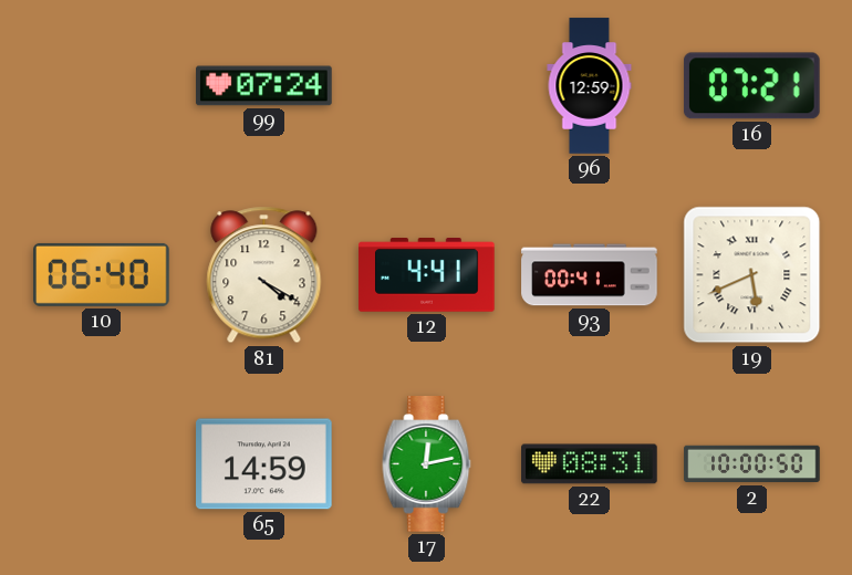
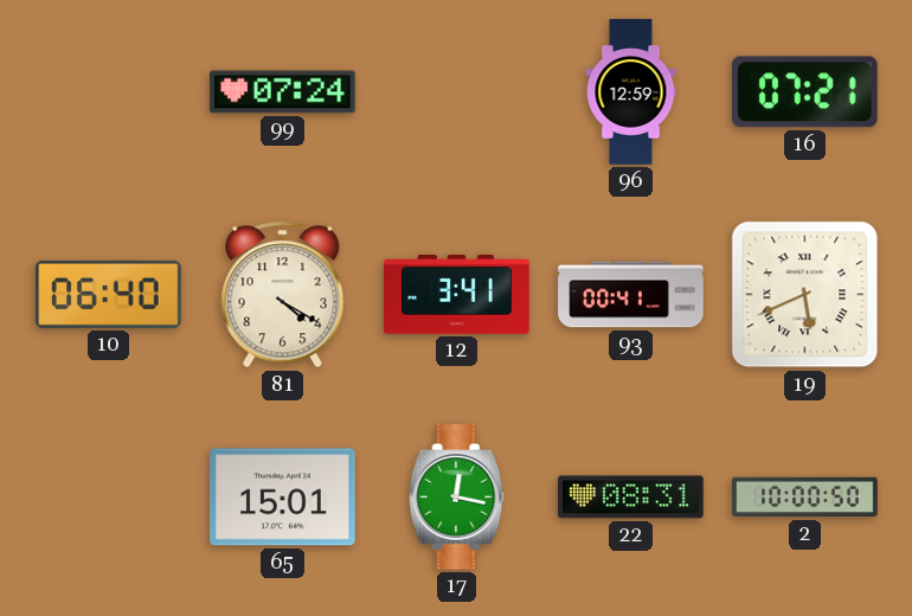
12: 4:41 -> 3:41
65: 14:59 -> 15:01
17: 12:13 -> 12:17
